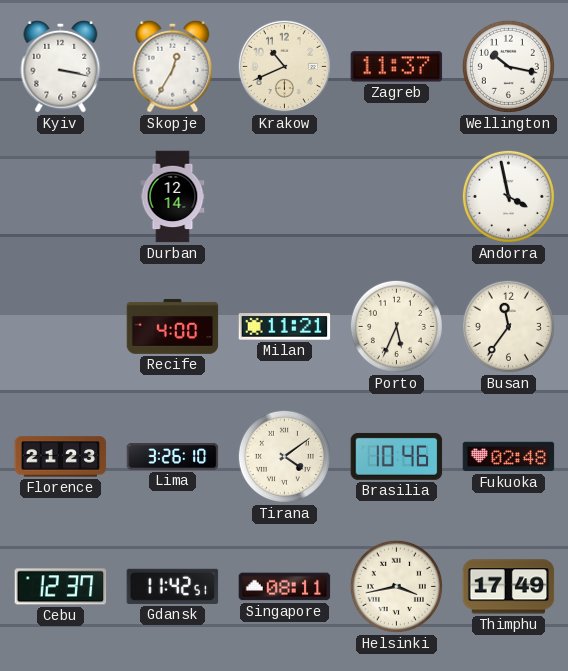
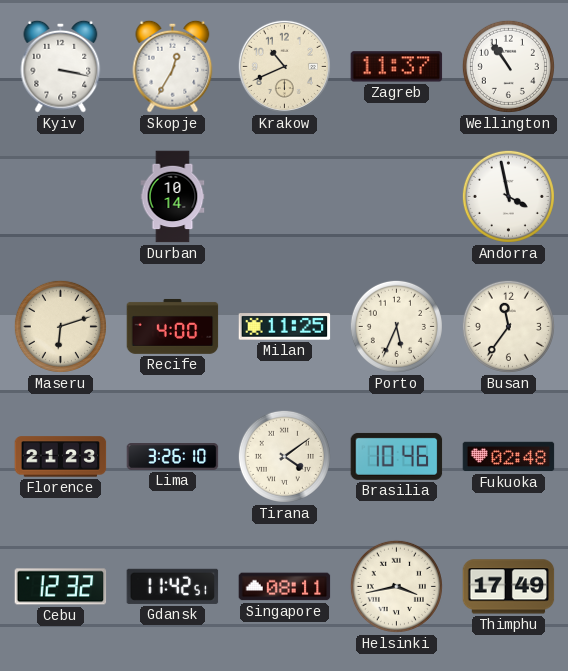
Wellington: 10:17 -> 10:54
Durban: 12:14 -> 10:14
Maseru: none -> 6:12
Milan: 11:21 -> 11:25
Cebu: 12:37 -> 12:32
